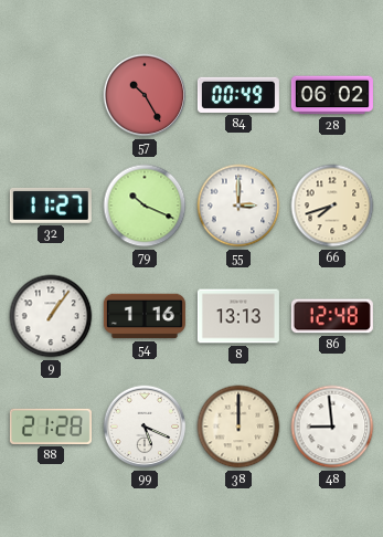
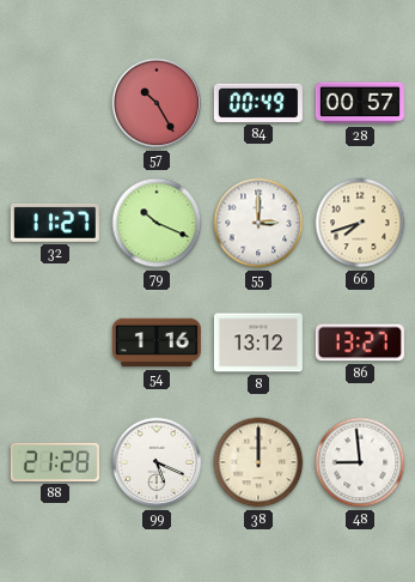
28: 06:02 -> 00:57
9: 1:06 -> none
8: 13:13 -> 13:12
86: 12:48 -> 13:27
